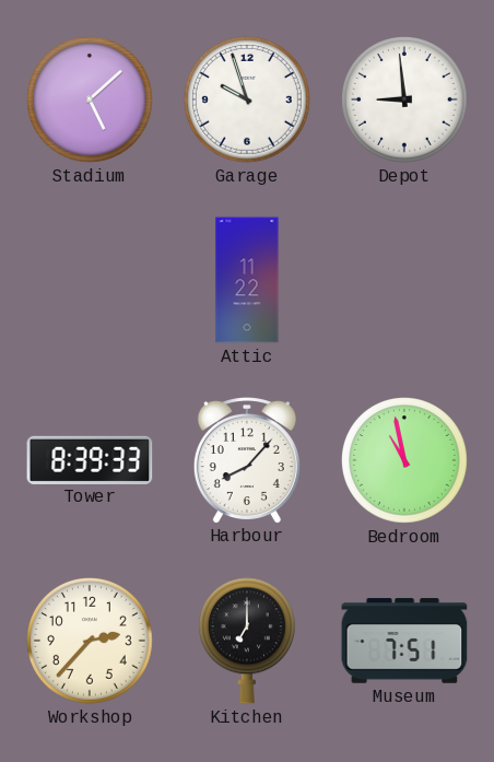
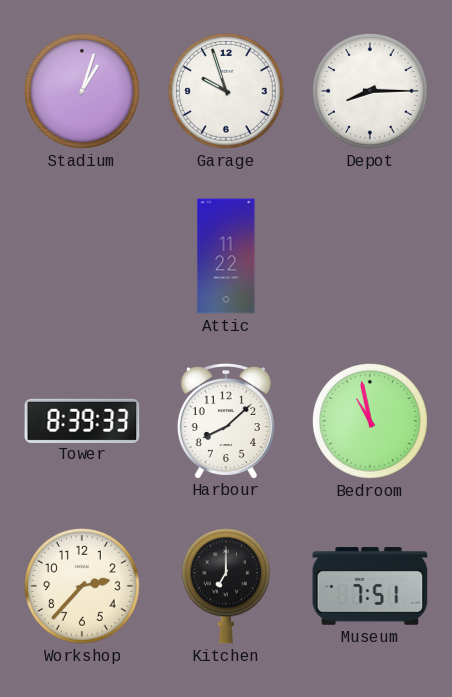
Stadium: 5:08 -> 1:03
Depot: 8:59 -> 8:15
Harbour: 8:07 -> 8:08
